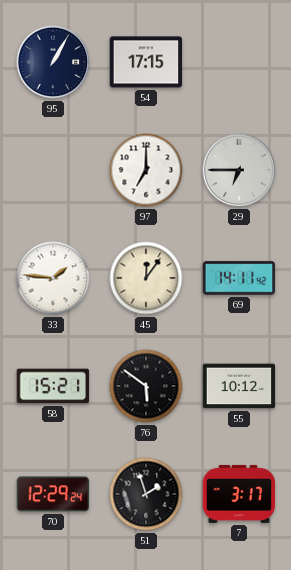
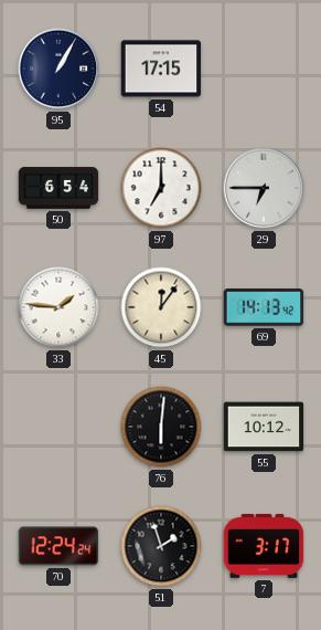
50: none -> 6:54
69: 14:11 -> 14:13
58: 15:21 -> none
76: 5:51 -> 6:01
70: 12:29 -> 12:24
